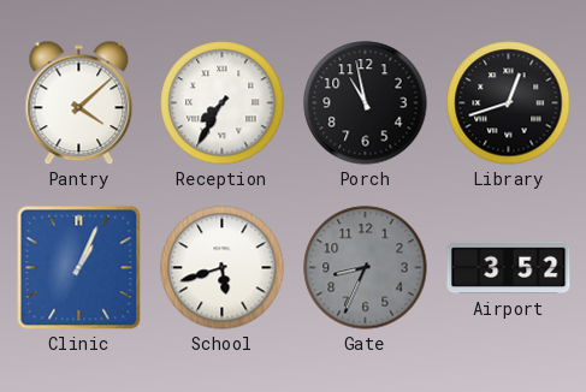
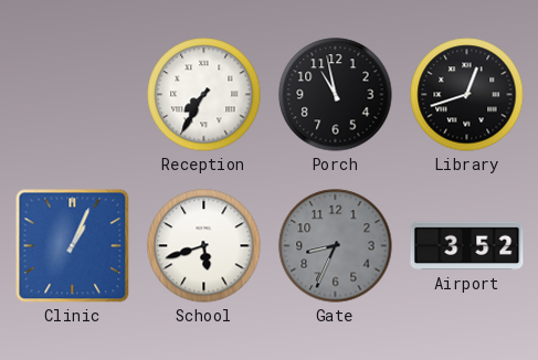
Pantry: 4:08 -> none
